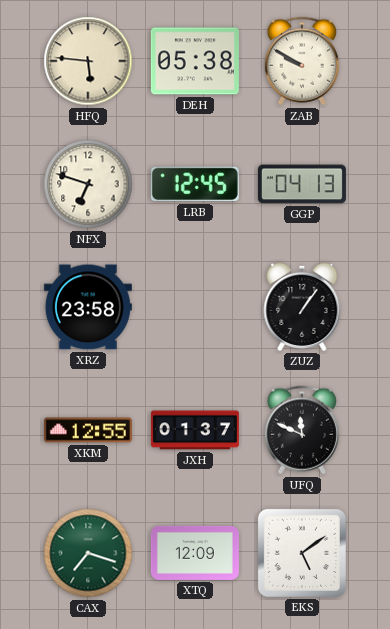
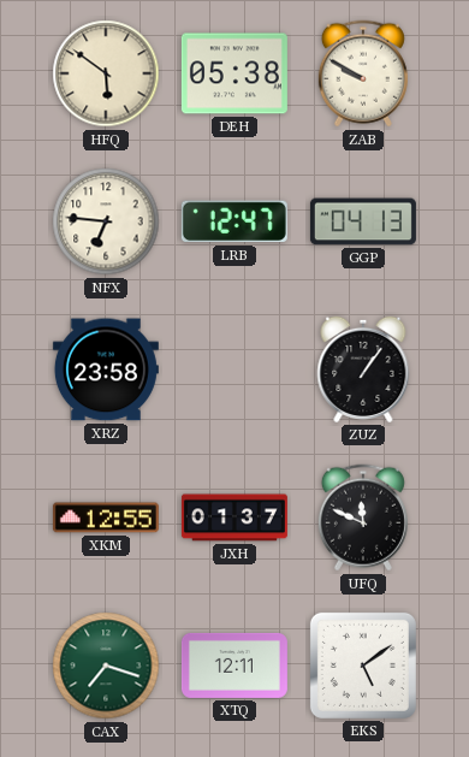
HFQ: 5:46 -> 5:51
NFX: 6:48 -> 6:46
LRB: 12:45 -> 12:47
XTQ: 12:09 -> 12:11
